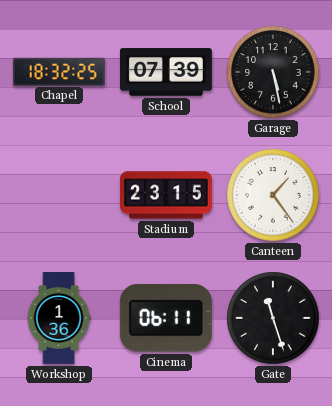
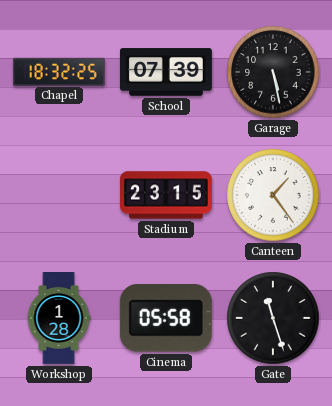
Workshop: 1:36 -> 1:28
Cinema: 06:11 -> 05:58
